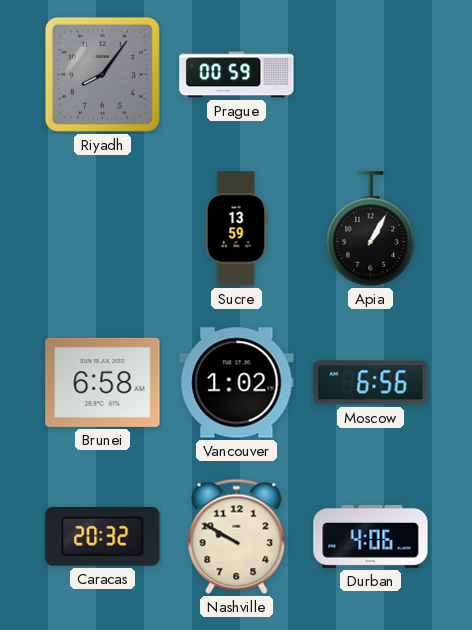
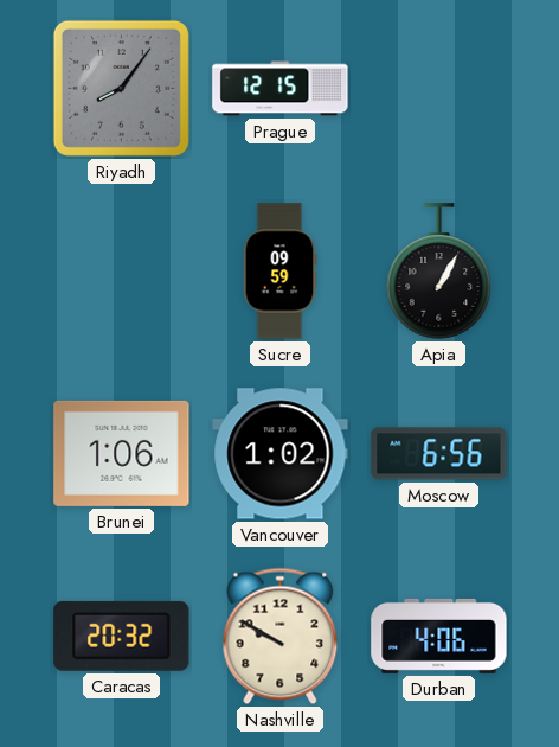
Prague: 00:59 -> 12:15
Sucre: 13:59 -> 09:59
Brunei: 6:58 -> 1:06
